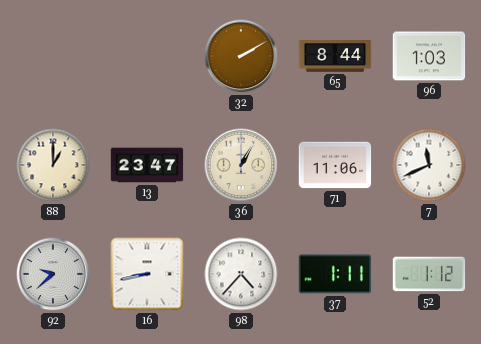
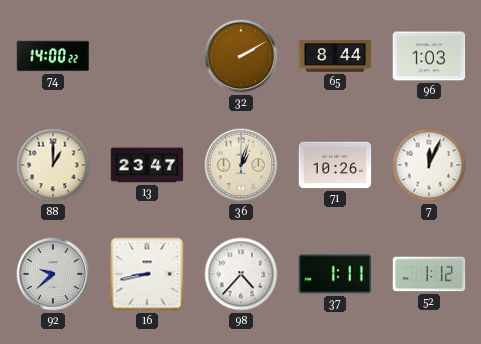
74: none -> 14:00
36: 1:05 -> 1:03
71: 11:06 -> 10:26
7: 11:41 -> 12:04
